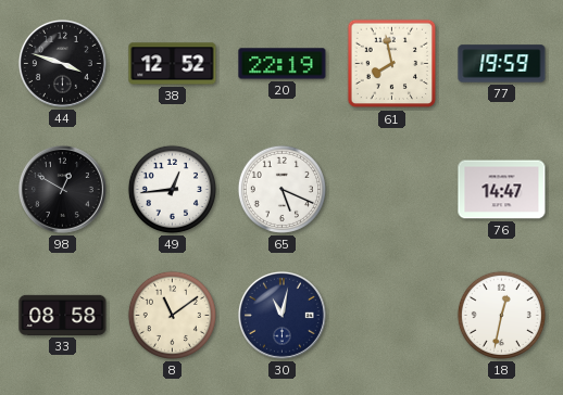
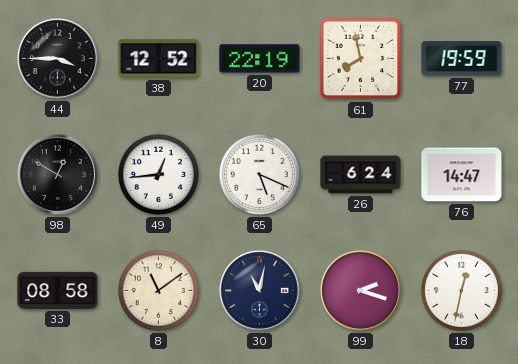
44: 3:48 -> 3:45
26: none -> 6:24
99: none -> 2:18
